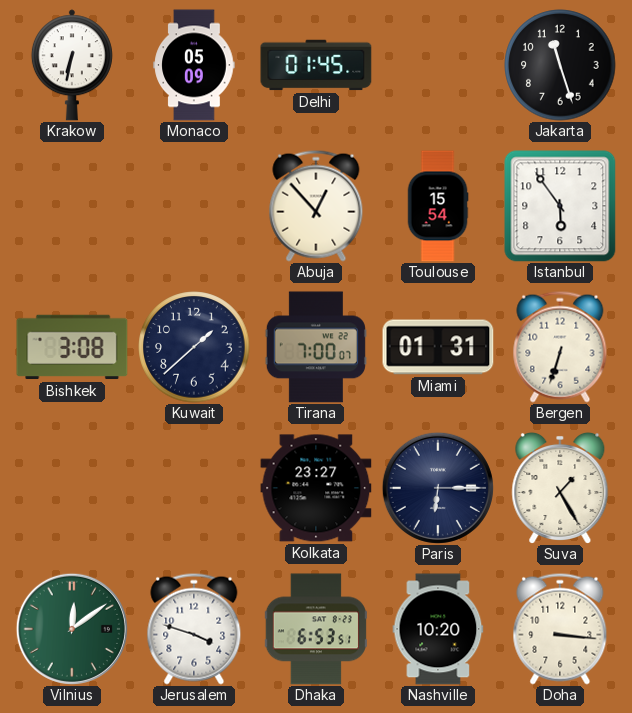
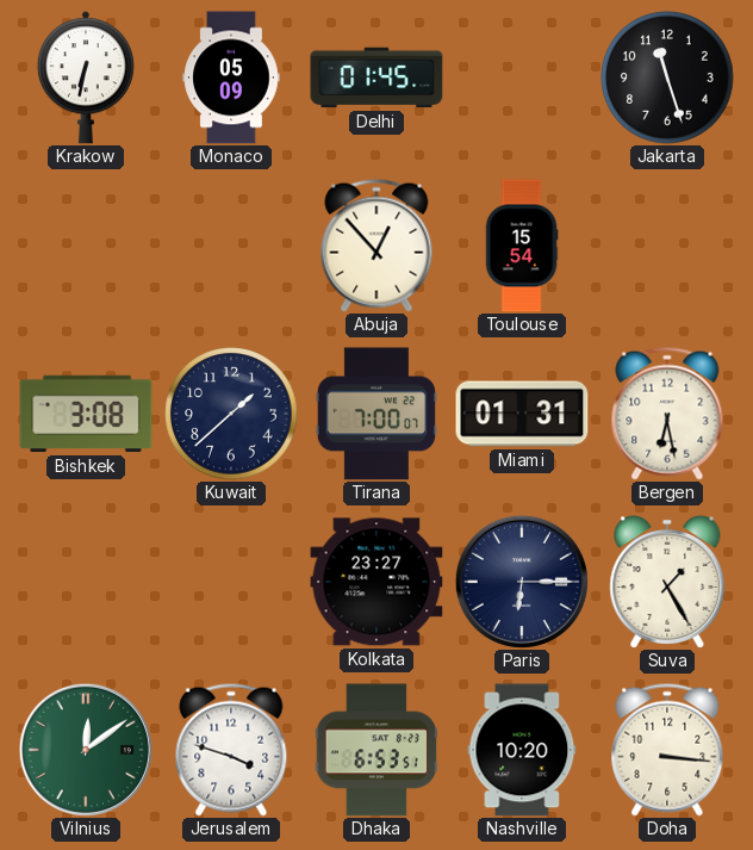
Istanbul: 5:54 -> none
Bergen: 6:33 -> 6:28
